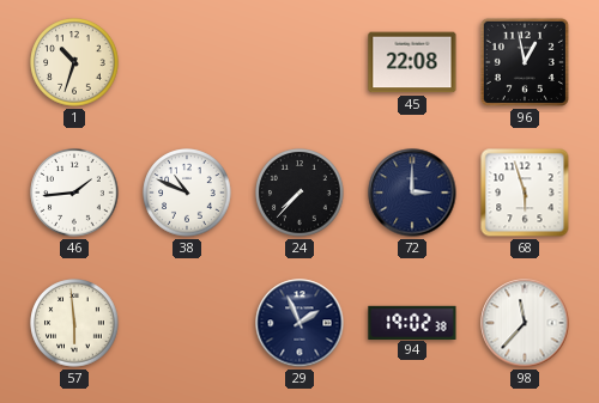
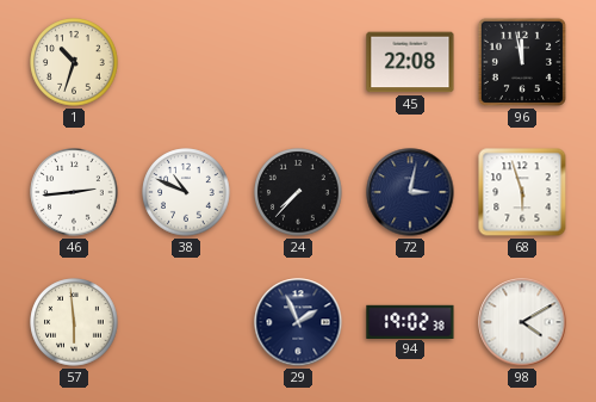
96: 12:58 -> 11:58
46: 1:44 -> 2:44
72: 3:00 -> 3:02
98: 11:37 -> 4:10
